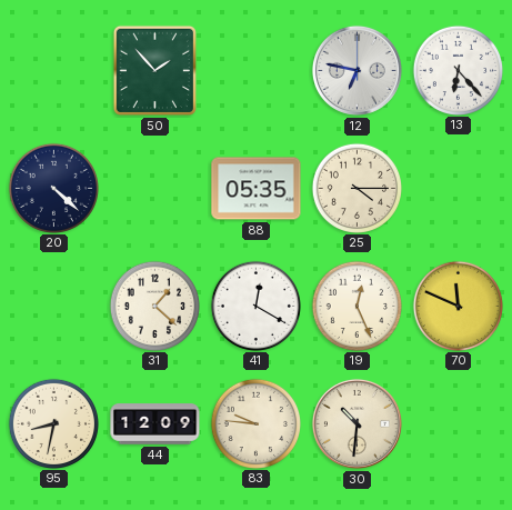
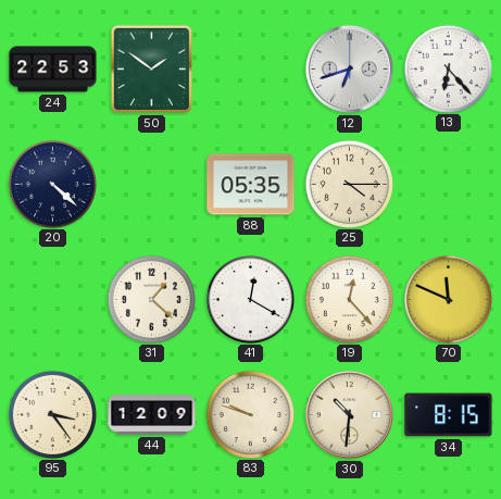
24: none -> 22:53
50: 1:53 -> 1:51
12: 6:47 -> 6:42
19: 12:26 -> 12:23
95: 8:32 -> 3:24
83: 9:46 -> 9:48
34: none -> 8:15
